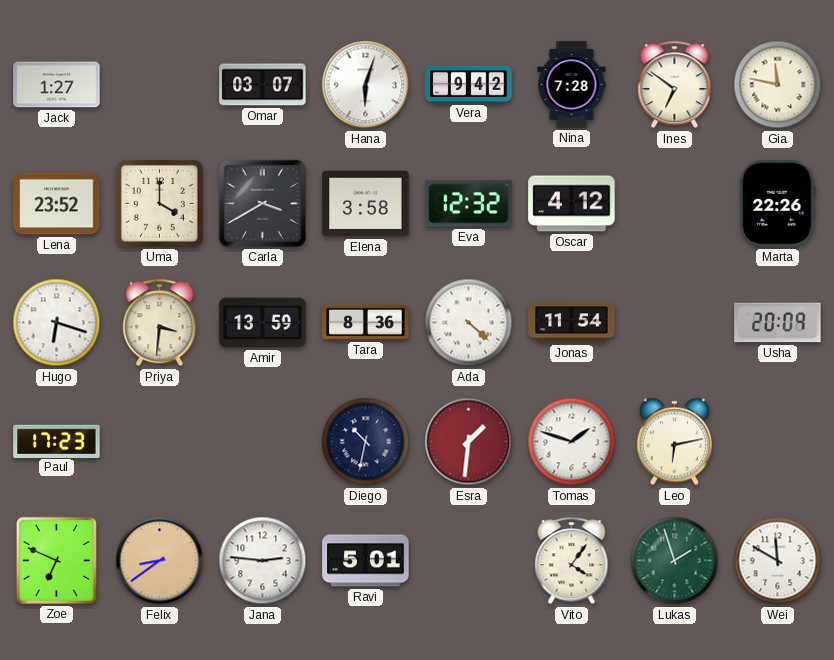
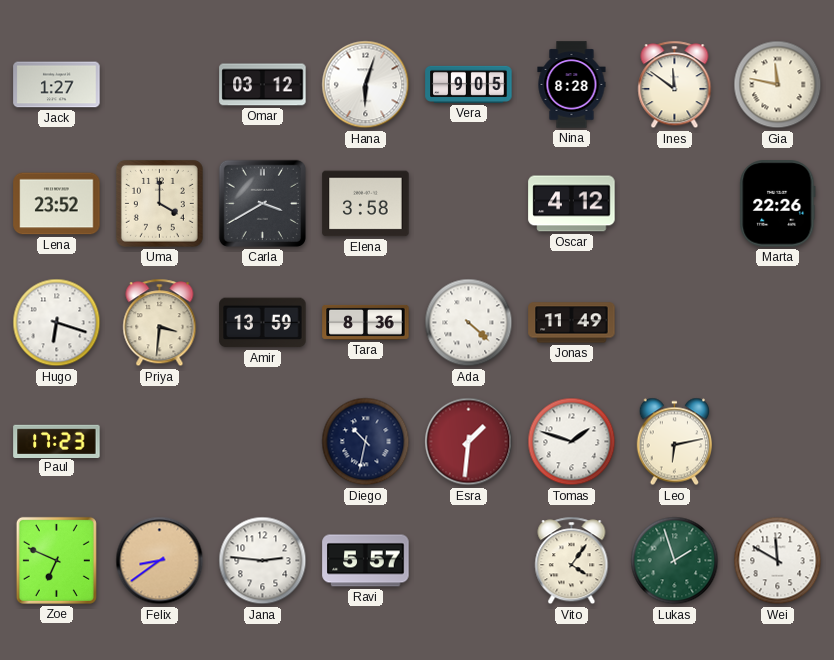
Omar: 03:07 -> 03:12
Vera: 9:42 -> 9:05
Nina: 7:28 -> 8:28
Ines: 6:51 -> 11:51
Eva: 12:32 -> none
Jonas: 11:54 -> 11:49
Usha: 20:09 -> none
Ravi: 5:01 -> 5:57
